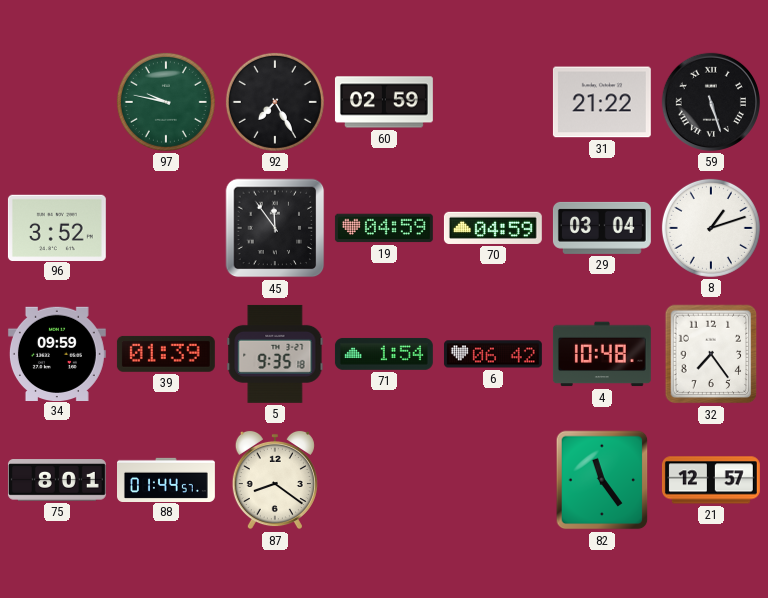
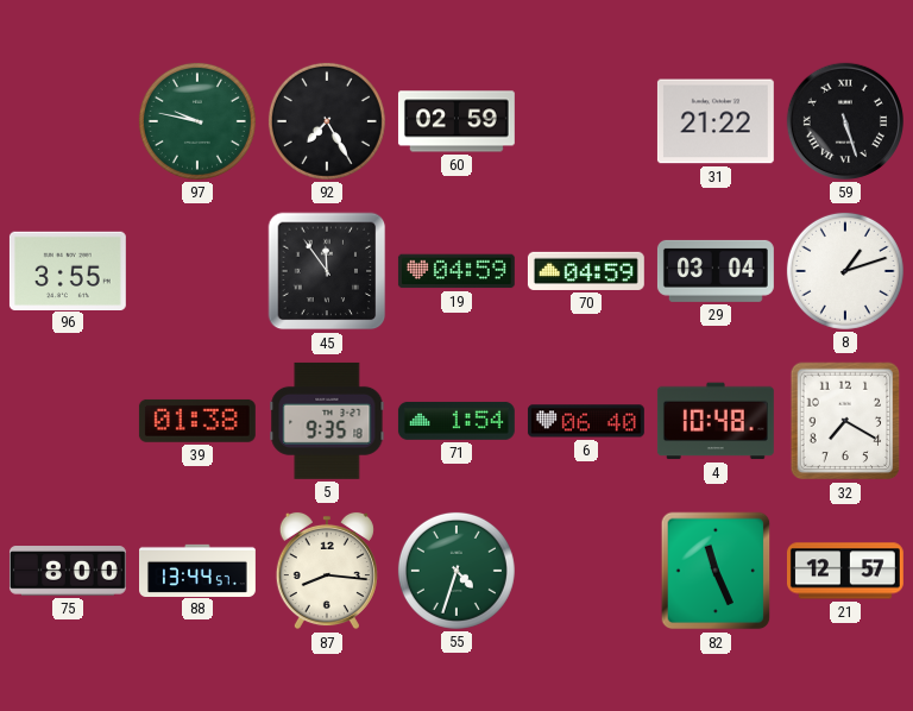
96: 3:52 -> 3:55
34: 09:59 -> none
39: 01:39 -> 01:38
6: 06:42 -> 06:40
32: 7:24 -> 7:20
75: 8:01 -> 8:00
88: 01:44 -> 13:44
87: 8:21 -> 8:16
55: none -> 4:33
82: 11:24 -> 11:26
